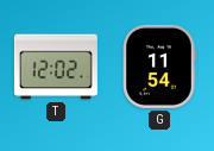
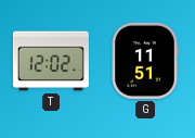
G: 11:54 -> 11:51
